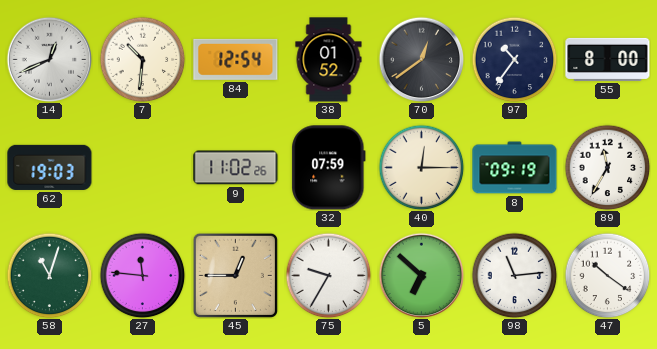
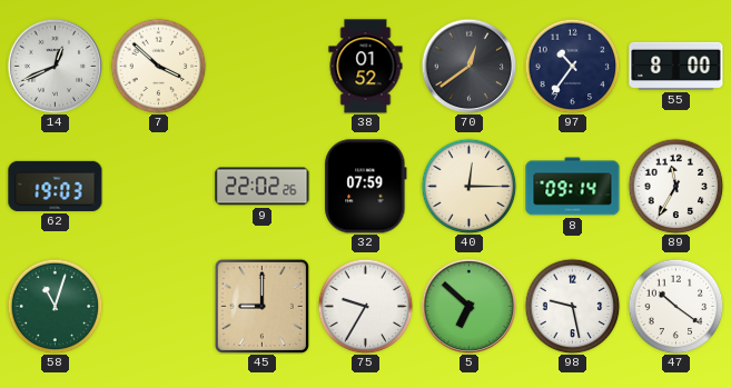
7: 10:31 -> 3:52
84: 12:54 -> none
9: 11:02 -> 22:02
8: 09:19 -> 09:14
27: 11:46 -> none
45: 12:45 -> 9:00
98: 11:14 -> 9:28
